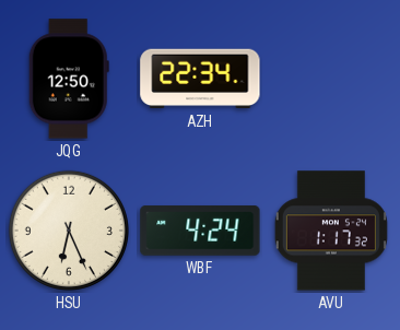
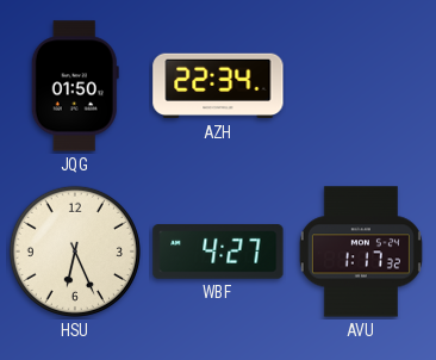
JQG: 12:50 -> 01:50
WBF: 4:24 -> 4:27
